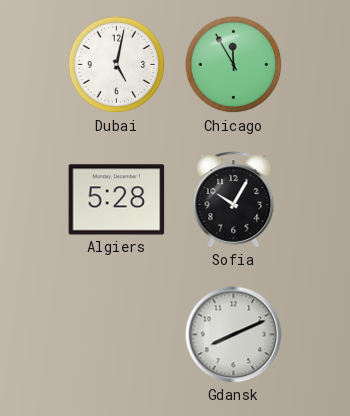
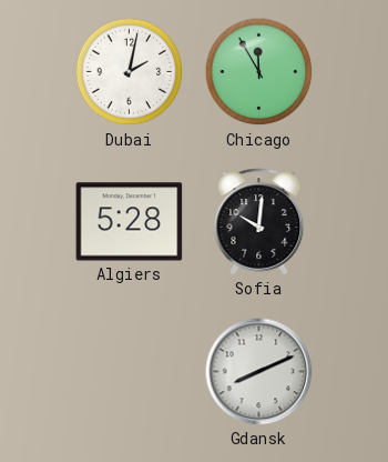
Dubai: 5:02 -> 2:02
Sofia: 10:05 -> 10:01
